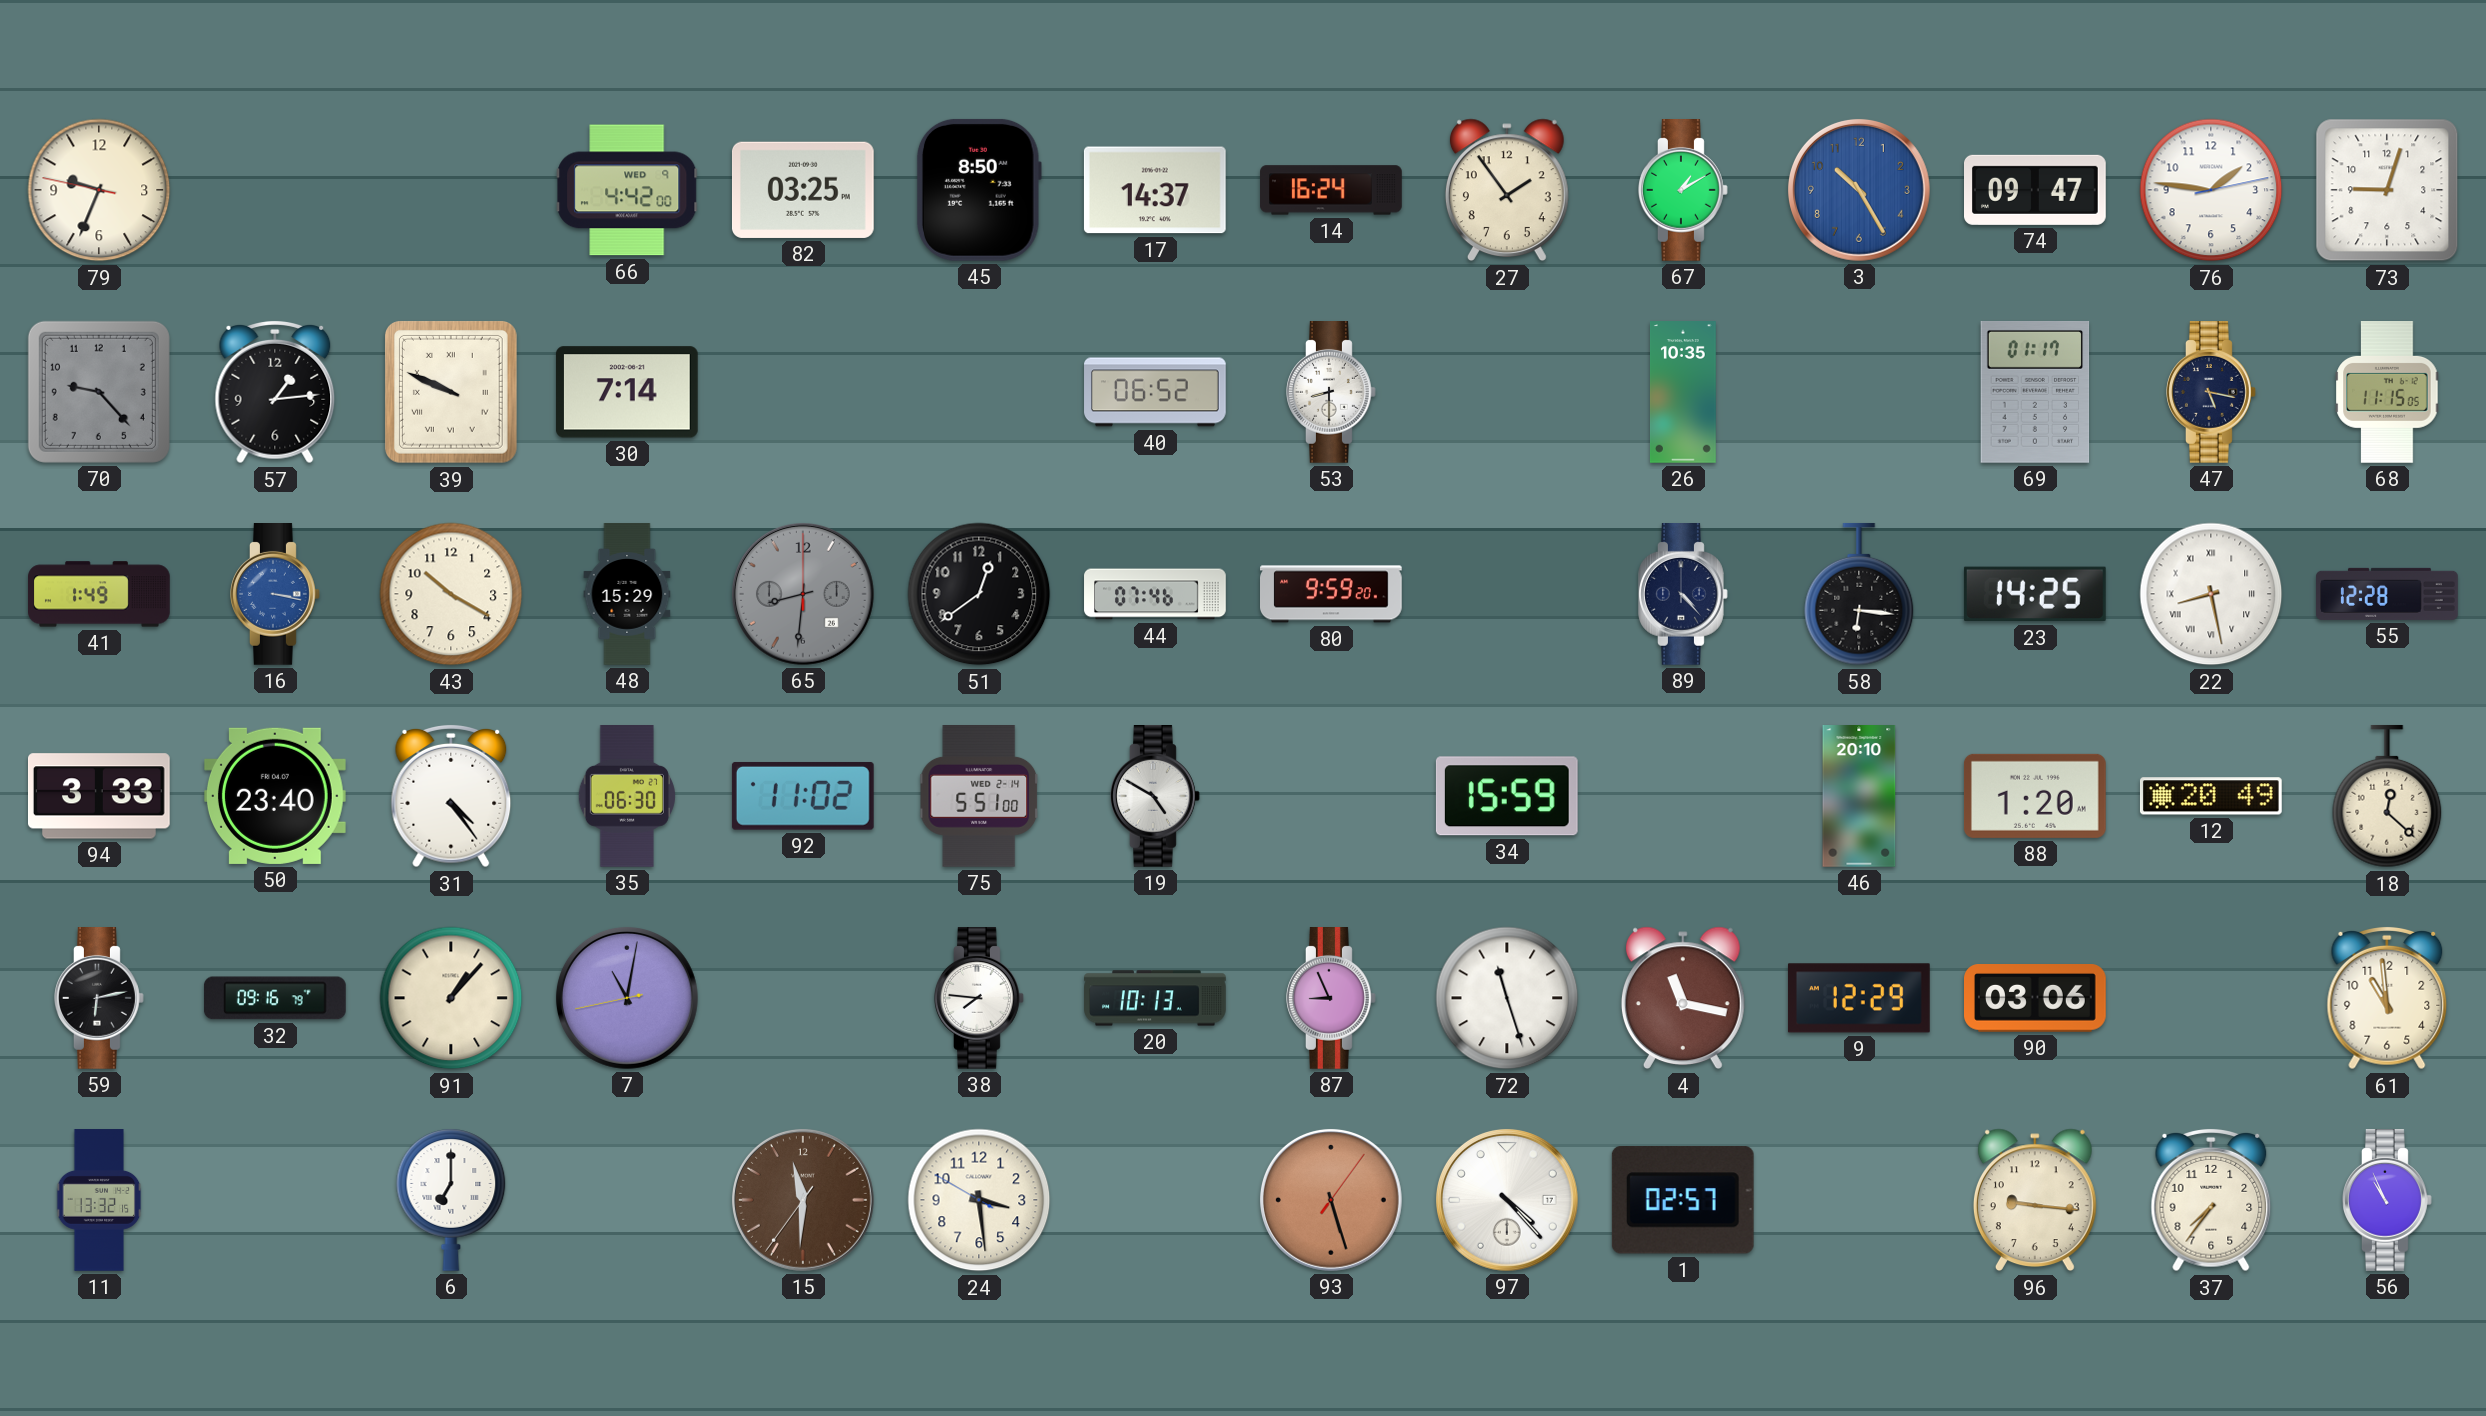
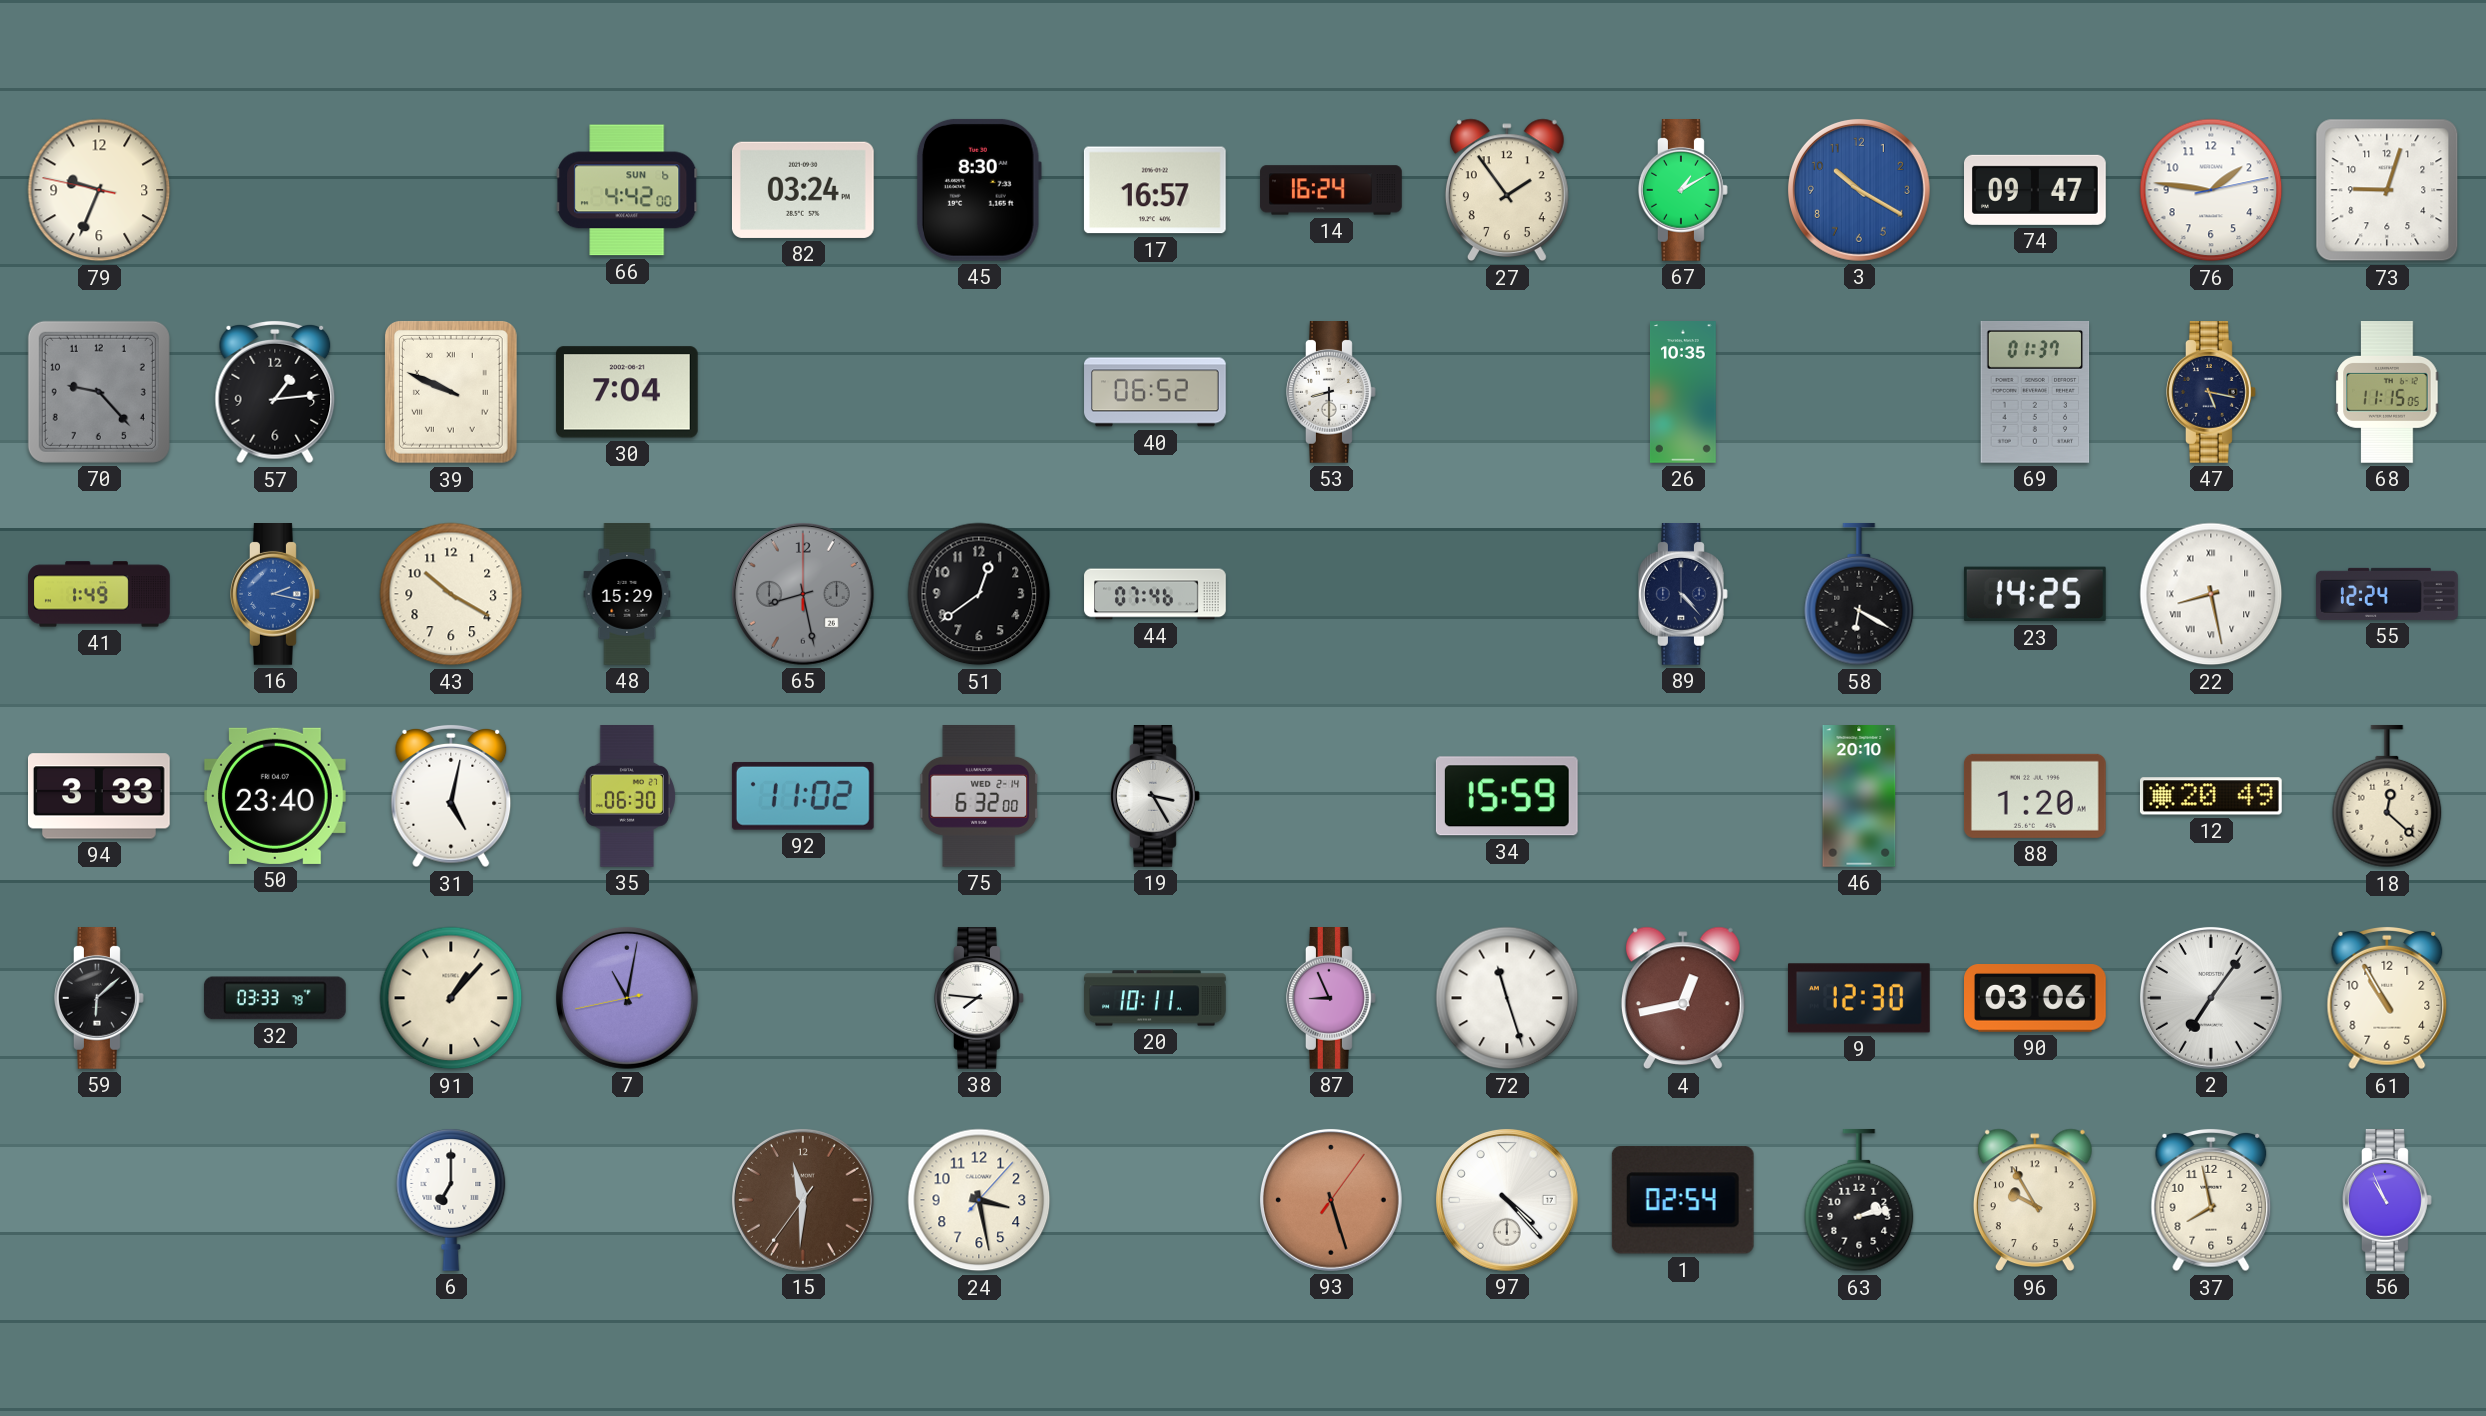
66 date: WED 9 -> SUN 6
82: 03:25 -> 03:24
45: 8:50 -> 8:30
17: 14:37 -> 16:57
3: 10:25 -> 10:20
30: 7:14 -> 7:04
69: 01:17 -> 01:37
16: 3:17 -> 2:17
65: 8:31 -> 8:28
80: 9:59 -> none
58: 6:16 -> 6:20
55: 12:28 -> 12:24
31: 4:24 -> 5:02
75: 5:51 -> 6:32
19: 4:50 -> 3:25
59: 6:13 -> 6:08
32: 09:16 -> 03:33
20: 10:13 -> 10:11
4: 11:17 -> 12:43
9: 12:29 -> 12:30
2: none -> 7:06
61: 10:59 -> 10:55
11: 13:32 -> none
24: 3:28:50 -> 3:28:07
1: 02:57 -> 02:54
63: none -> 2:13
96: 9:16 -> 9:55
37: 7:36 -> 7:58
